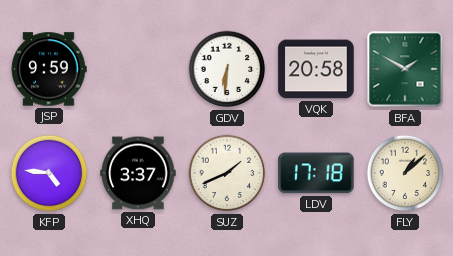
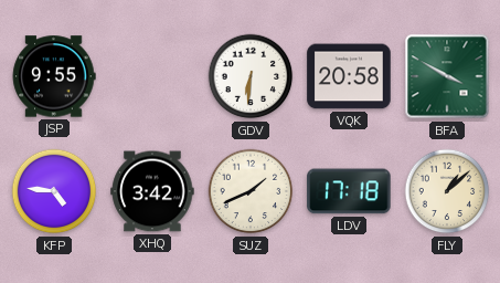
JSP: 9:59 -> 9:55
BFA: 1:50 -> 3:50
XHQ: 3:37 -> 3:42
